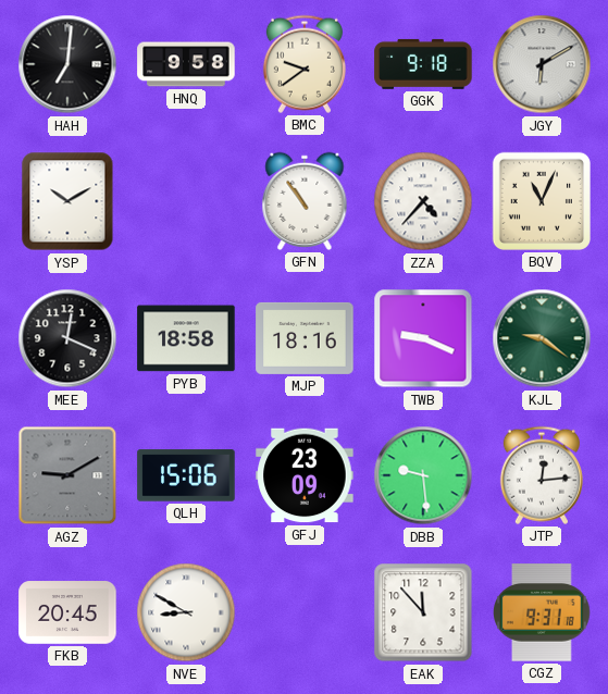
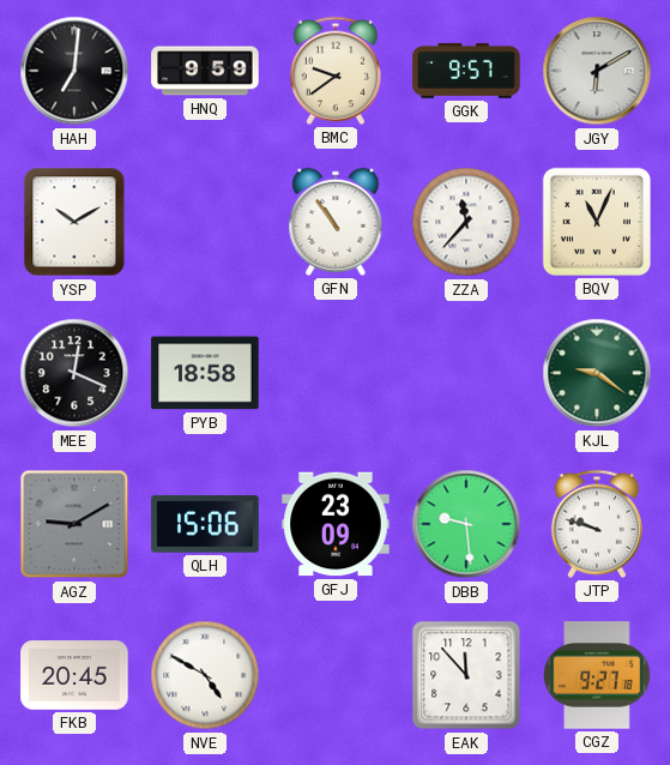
HNQ: 9:58 -> 9:59
GGK: 9:18 -> 9:57
ZZA: 4:37 -> 11:37
MJP: 18:16 -> none
TWB: 9:19 -> none
JTP: 12:14 -> 9:48
NVE: 8:50 -> 4:50
CGZ: 9:31 -> 9:27
